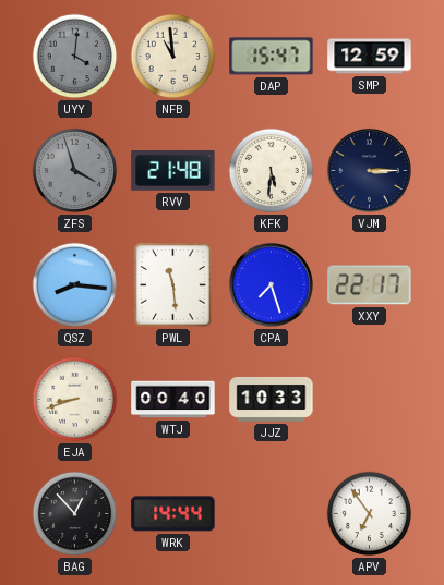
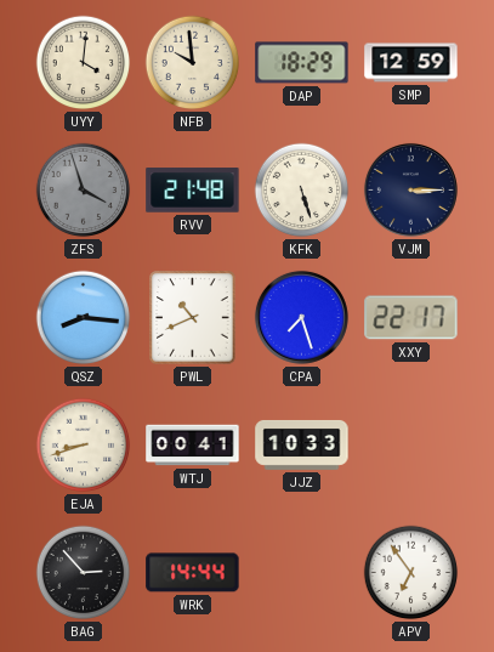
UYY dial: grey -> cream
NFB: 10:59 -> 9:59
DAP: 15:47 -> 18:29
KFK: 5:31 -> 5:27
PWL: 11:29 -> 10:41
WTJ: 00:40 -> 00:41
BAG: 12:53 -> 2:53
